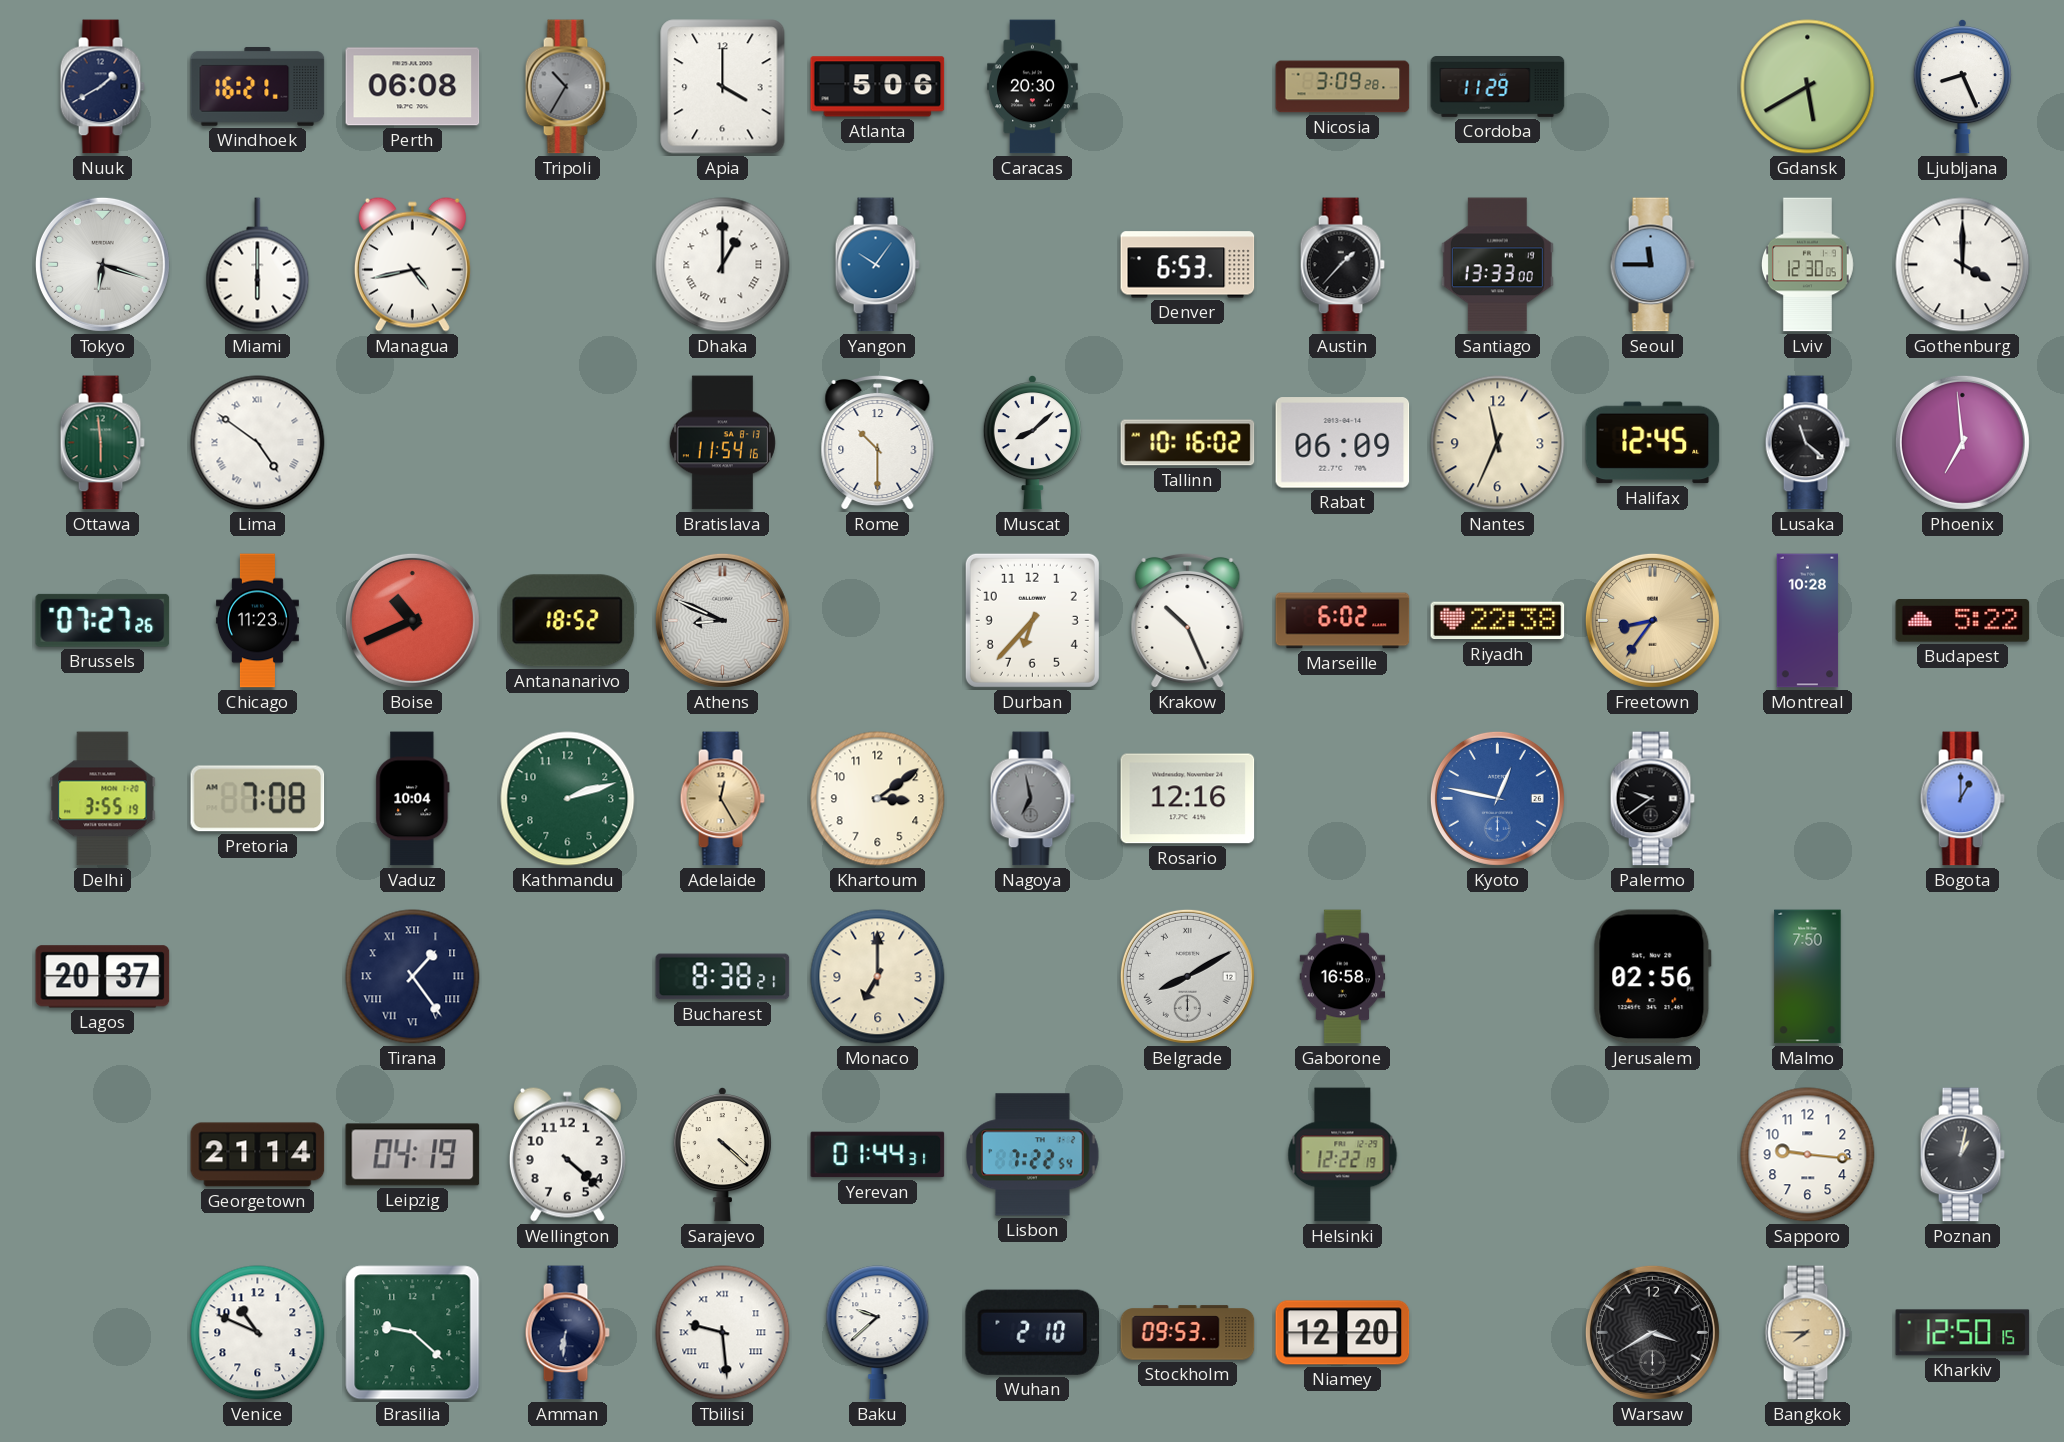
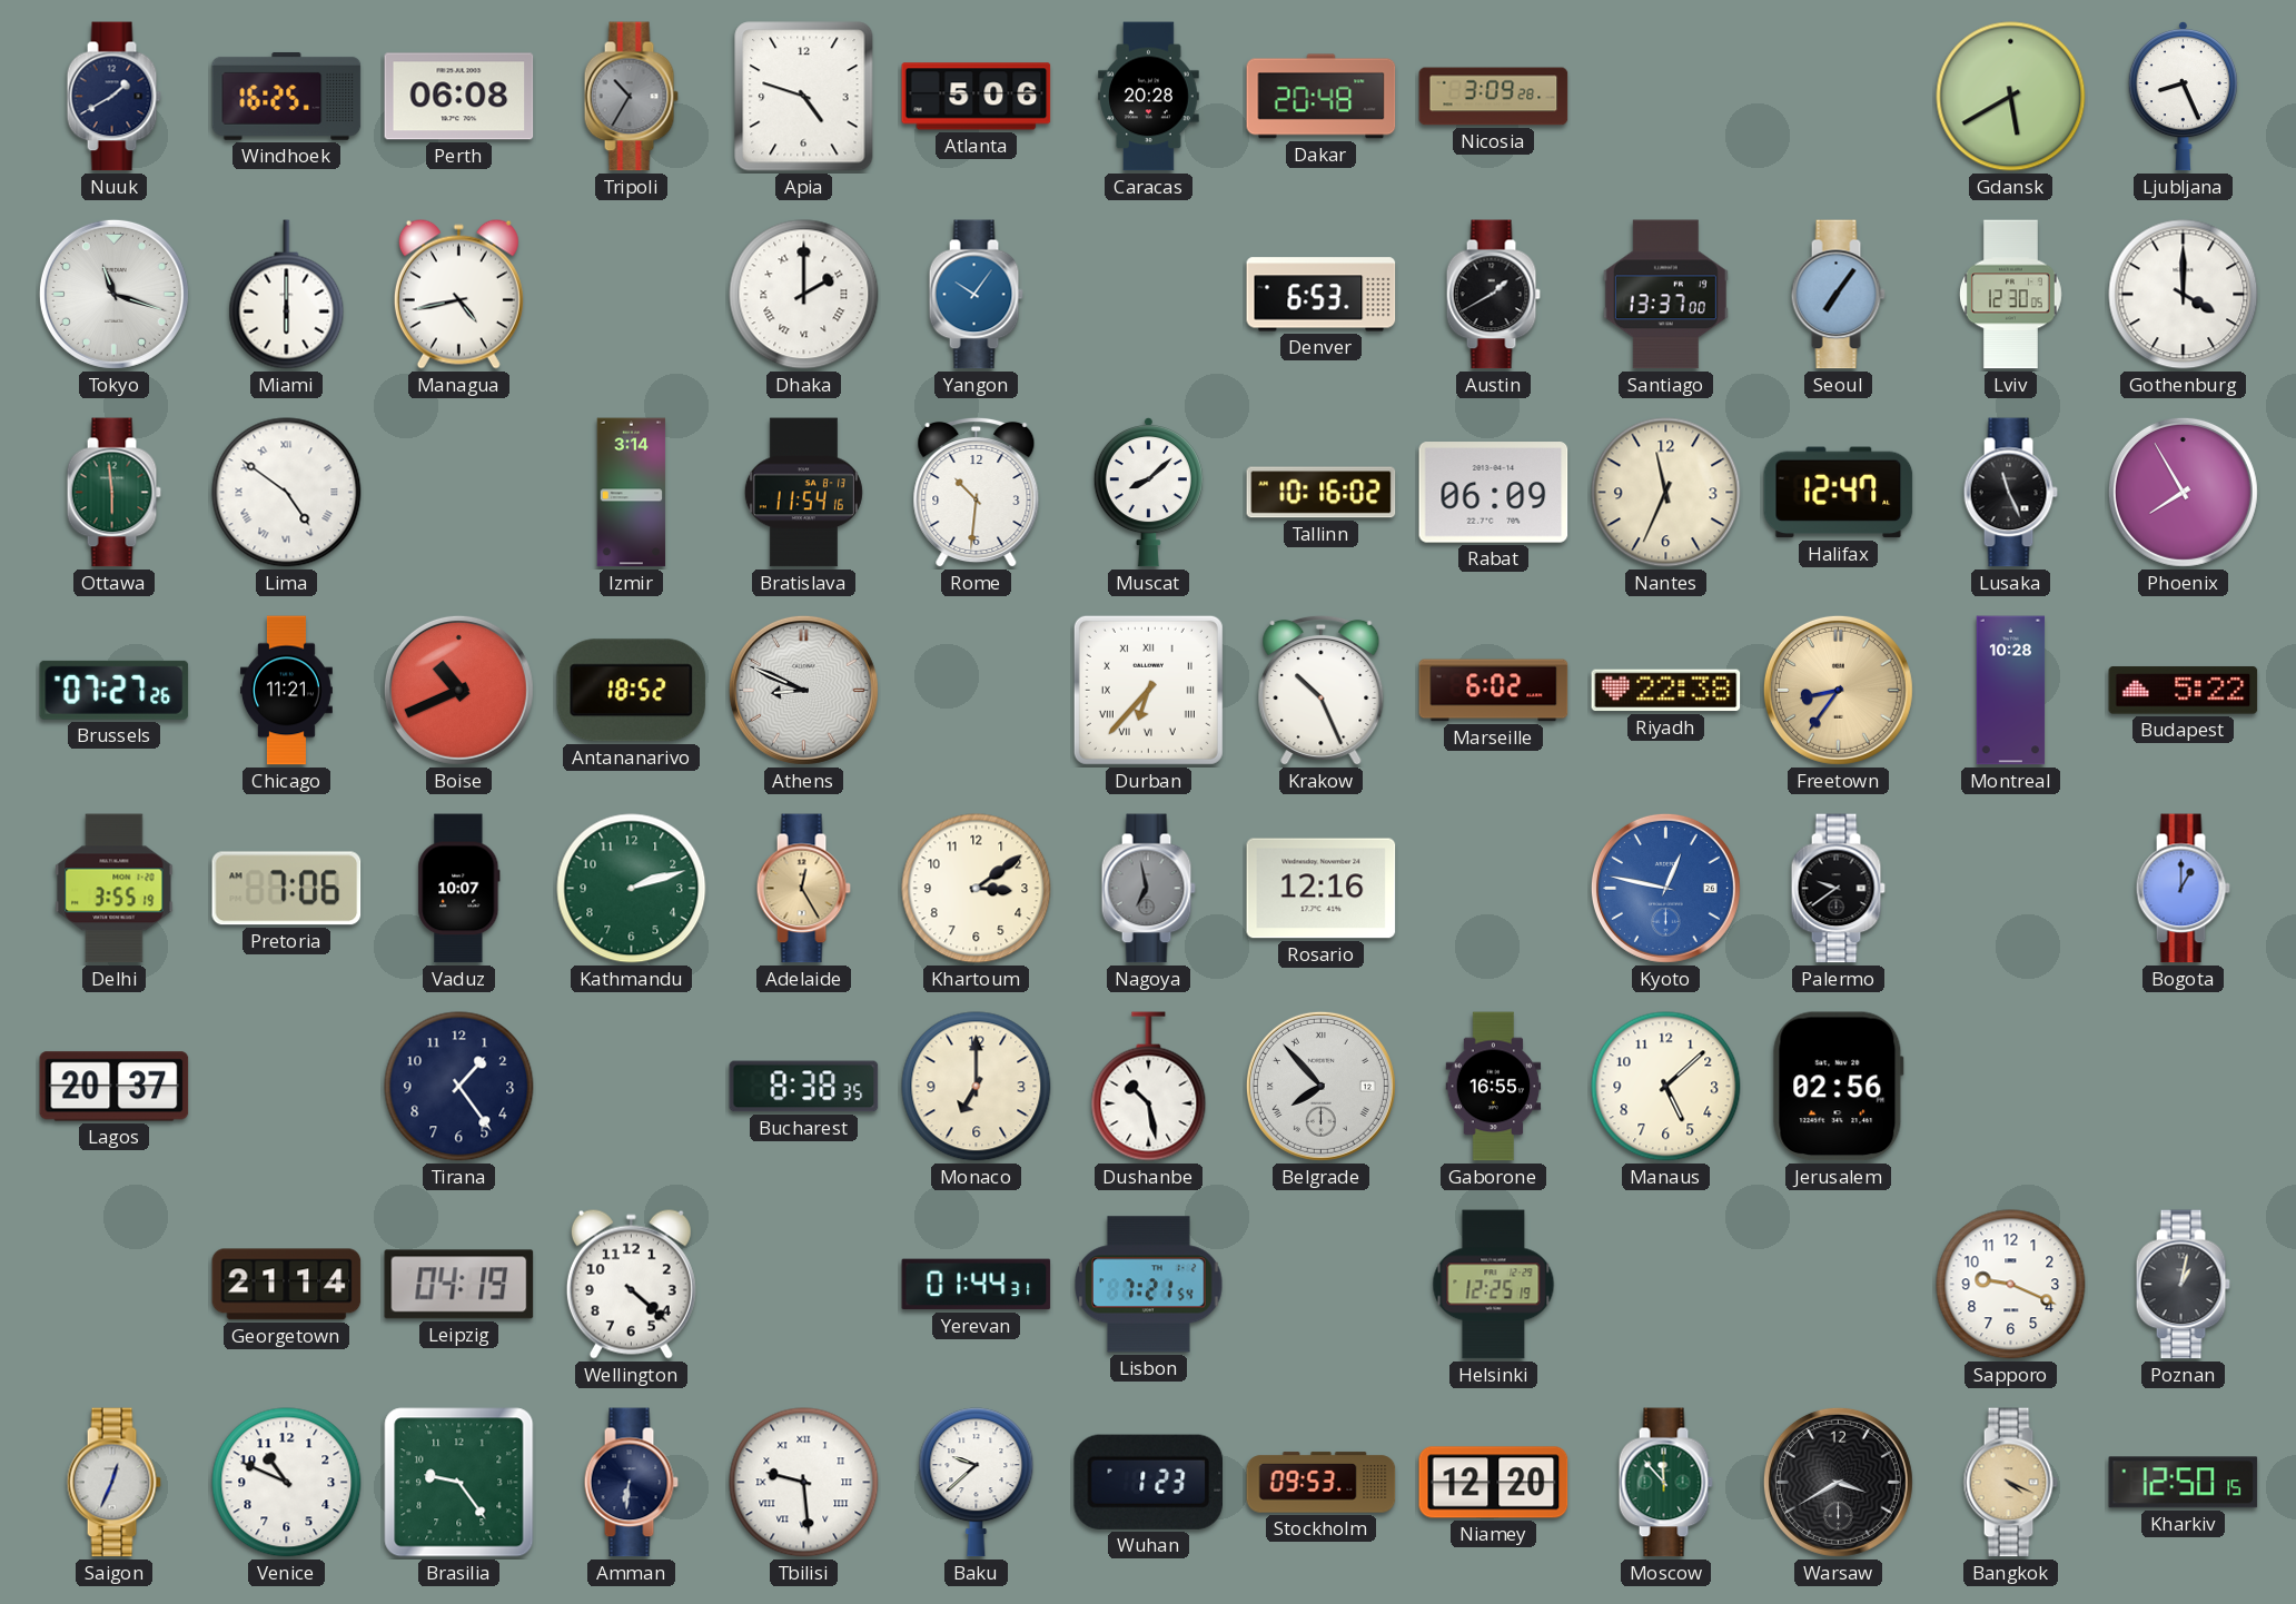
Windhoek: 16:21 -> 16:25
Apia: 4:00 -> 4:48
Caracas: 20:30 -> 20:28
Dakar: none -> 20:48
Cordoba: 11:29 -> none
Tokyo: 6:18 -> 11:18
Dhaka: 1:00 -> 2:00
Austin: 1:37 -> 1:40
Santiago: 13:33 -> 13:37
Seoul: 11:45 -> 7:06
Izmir: none -> 3:14
Rome: 10:30 -> 10:31
Halifax: 12:45 -> 12:47
Lusaka: 11:22 -> 11:26
Phoenix: 6:59 -> 7:55
Chicago: 11:23 -> 11:21
Durban numerals: Arabic -> Roman
Pretoria: 7:08 -> 7:06
Vaduz: 10:04 -> 10:07
Tirana numerals: Roman -> Arabic
Bucharest: 8:38:21 -> 8:38:35
Dushanbe: none -> 10:28
Belgrade: 8:10 -> 7:53
Gaborone: 16:58 -> 16:55
Manaus: none -> 5:08
Malmo: 7:50 -> none
Sarajevo: 4:22 -> none
Lisbon: 7:22 -> 7:21
Helsinki: 12:22 -> 12:25
Sapporo: 9:16 -> 9:19
Saigon: none -> 12:34
Brasilia: 9:22 -> 9:24
Wuhan: 2:10 -> 1:23
Moscow: none -> 11:53
Bangkok: 7:45 -> 4:19
